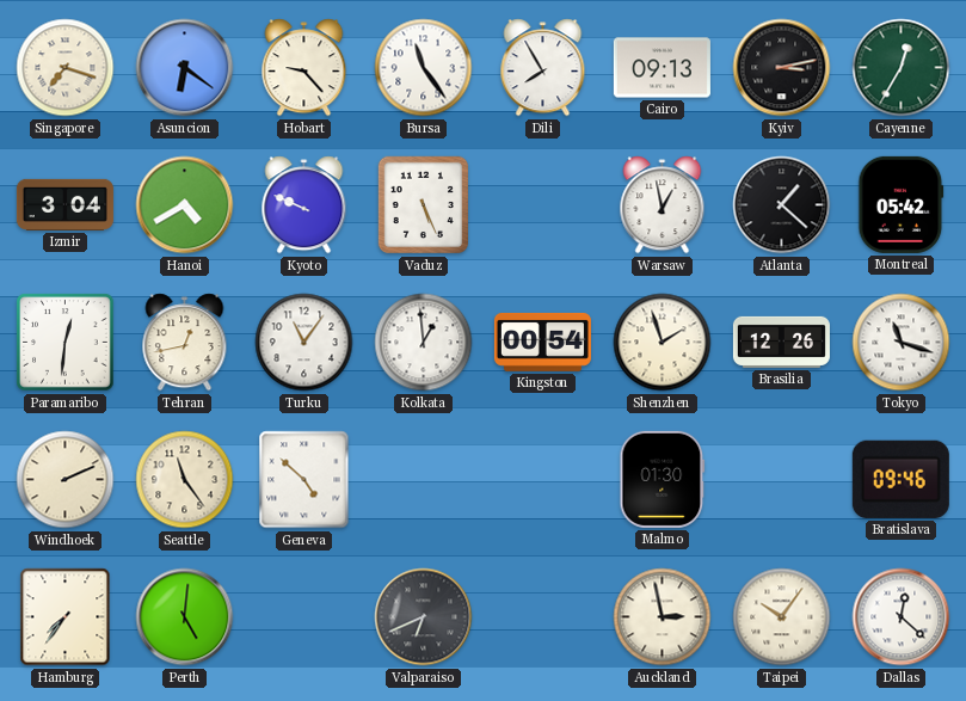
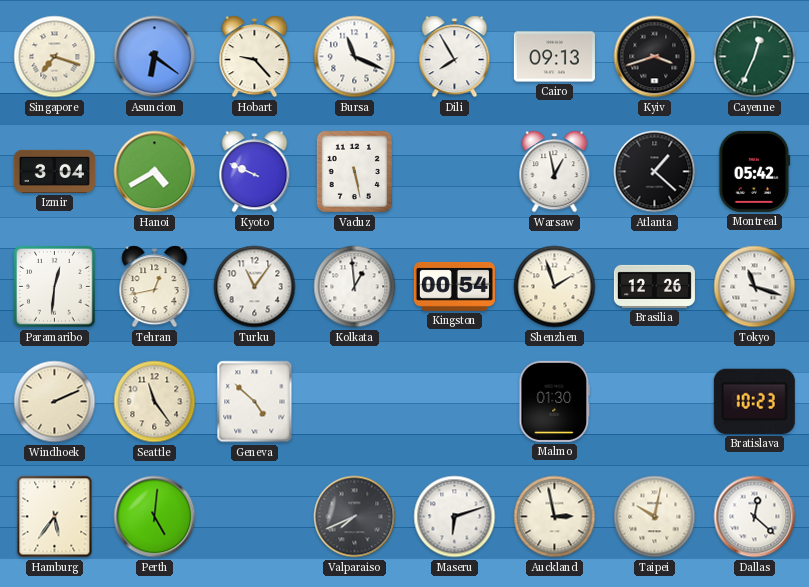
Bursa: 11:24 -> 11:19
Kyiv: 3:13 -> 3:42
Cayenne: 12:35 -> 12:34
Vaduz: 5:26 -> 5:28
Bratislava: 09:46 -> 10:23
Hamburg: 7:36 -> 5:36
Valparaiso: 6:41 -> 7:41
Maseru: none -> 6:12
Taipei: 10:06 -> 10:02
